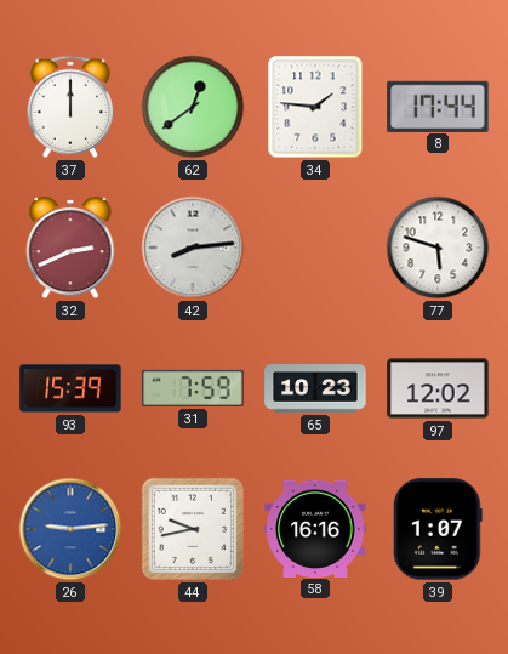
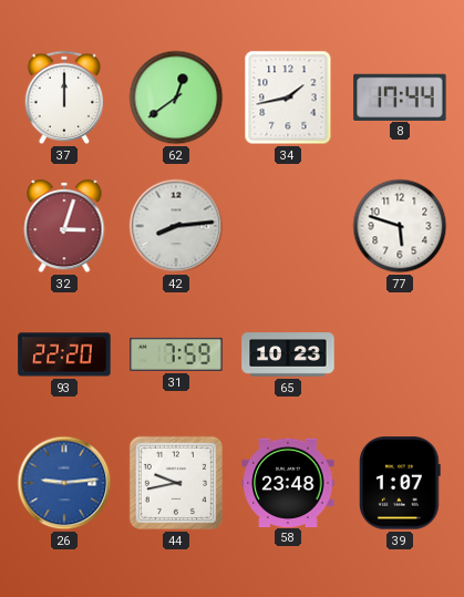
34: 1:46 -> 1:43
32: 2:41 -> 3:03
93: 15:39 -> 22:20
97: 12:02 -> none
58: 16:16 -> 23:48
